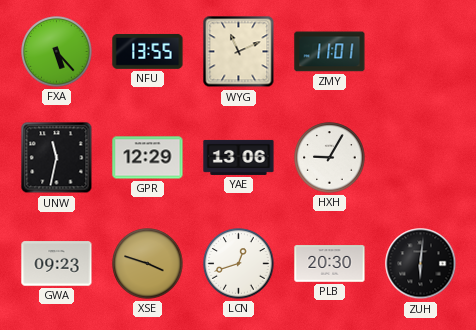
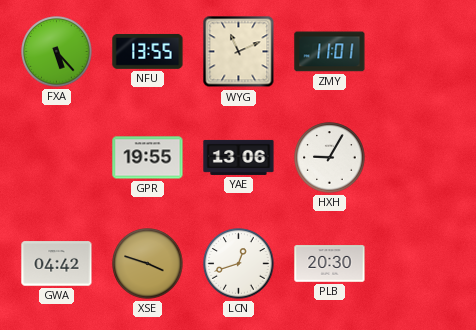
UNW: 11:32 -> none
GPR: 12:29 -> 19:55
GWA: 09:23 -> 04:42
ZUH: 6:01 -> none
